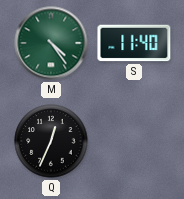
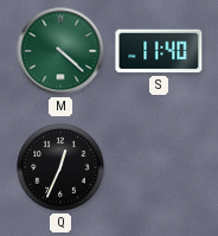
M: 4:24 -> 4:22
